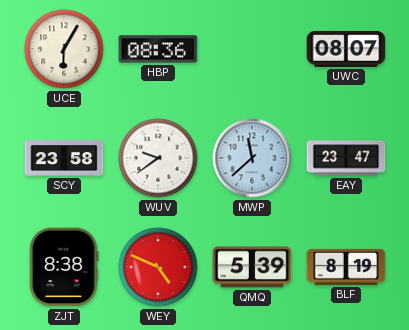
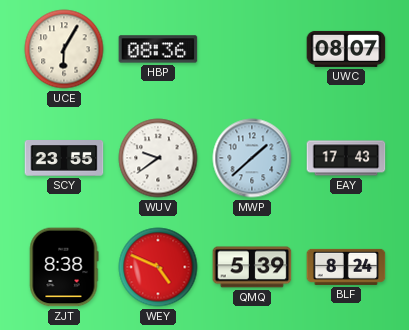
SCY: 23:58 -> 23:55
MWP: 11:38 -> 1:38
EAY: 23:47 -> 17:43
BLF: 8:19 -> 8:24
